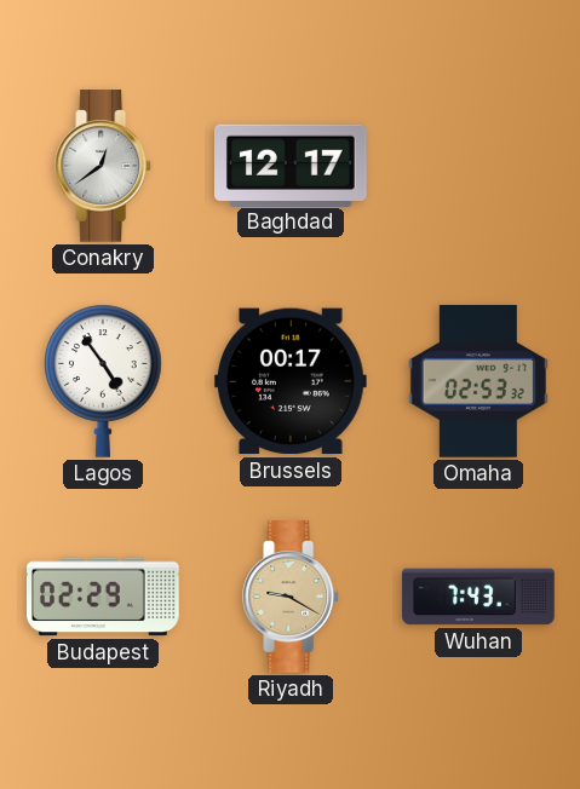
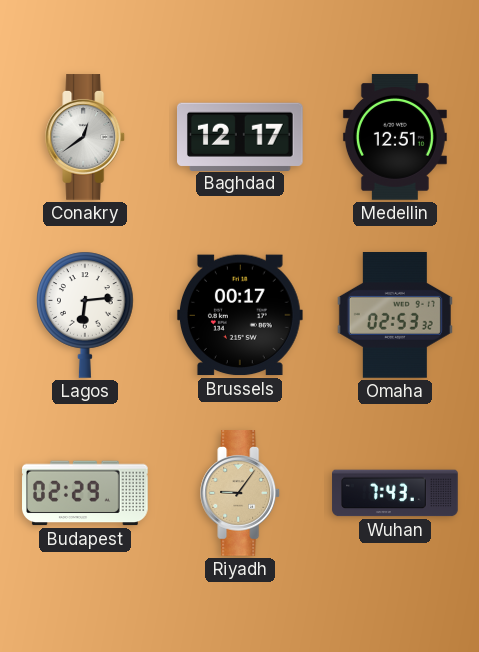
Medellin: none -> 12:51
Lagos: 4:54 -> 6:14
Riyadh: 9:20 -> 9:06
